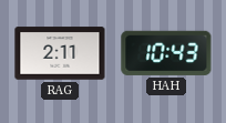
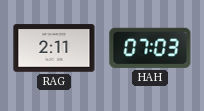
HAH: 10:43 -> 07:03
